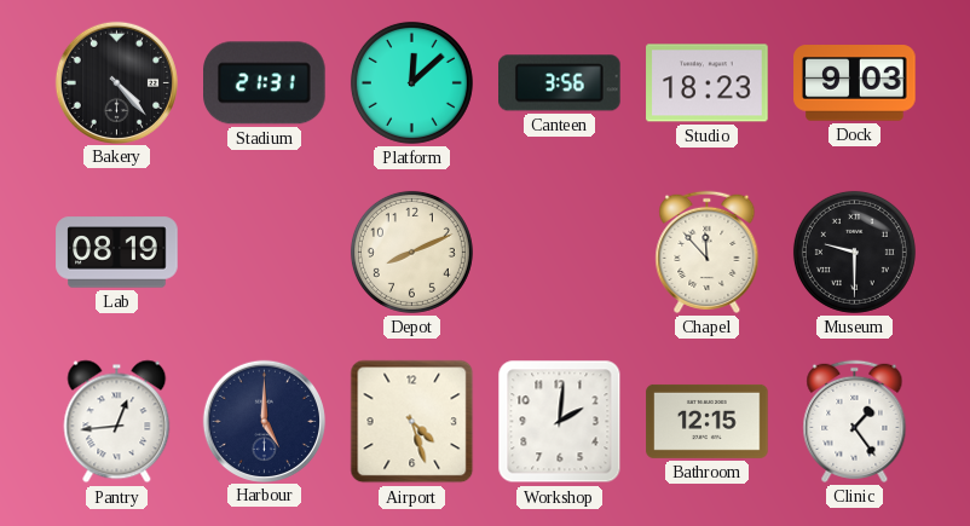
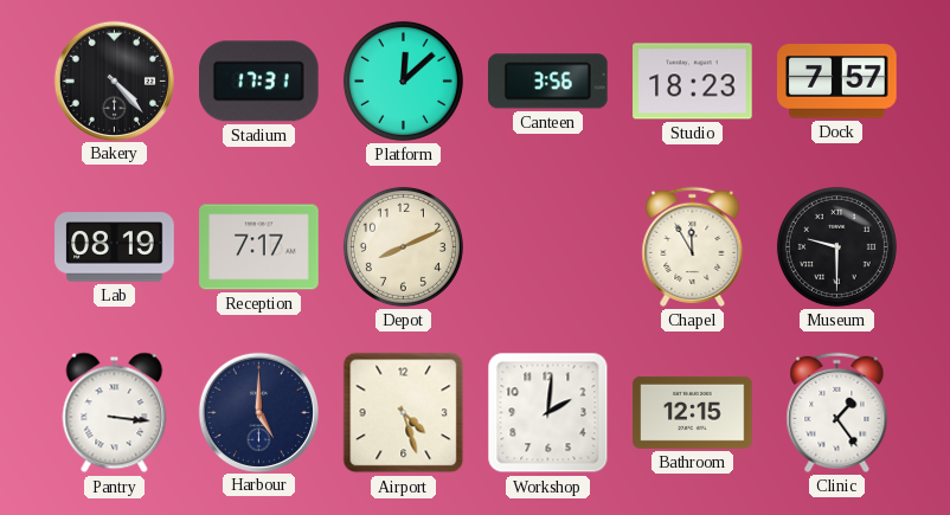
Stadium: 21:31 -> 17:31
Dock: 9:03 -> 7:57
Reception: none -> 7:17
Chapel: 11:53 -> 11:55
Pantry: 12:44 -> 3:16
